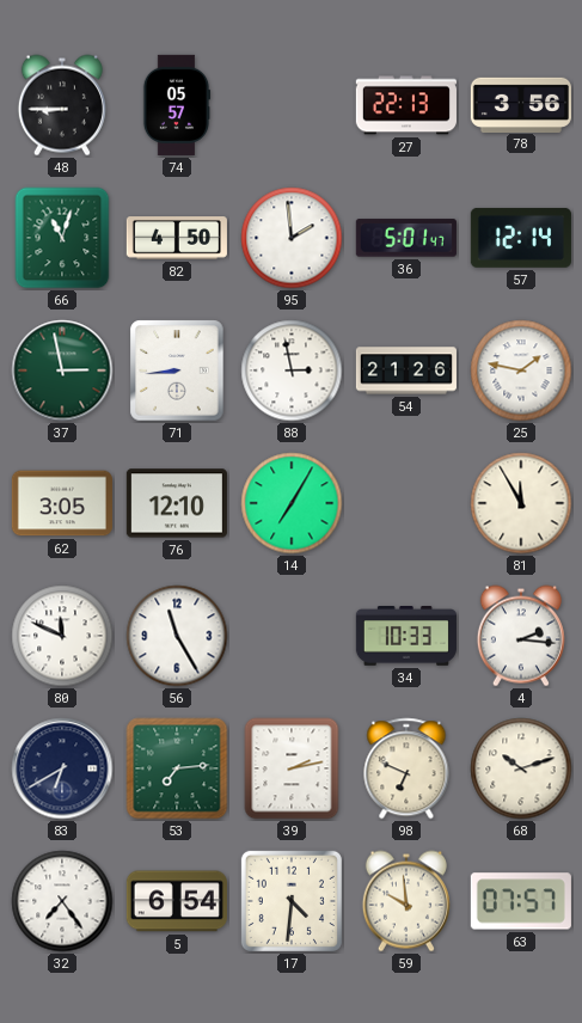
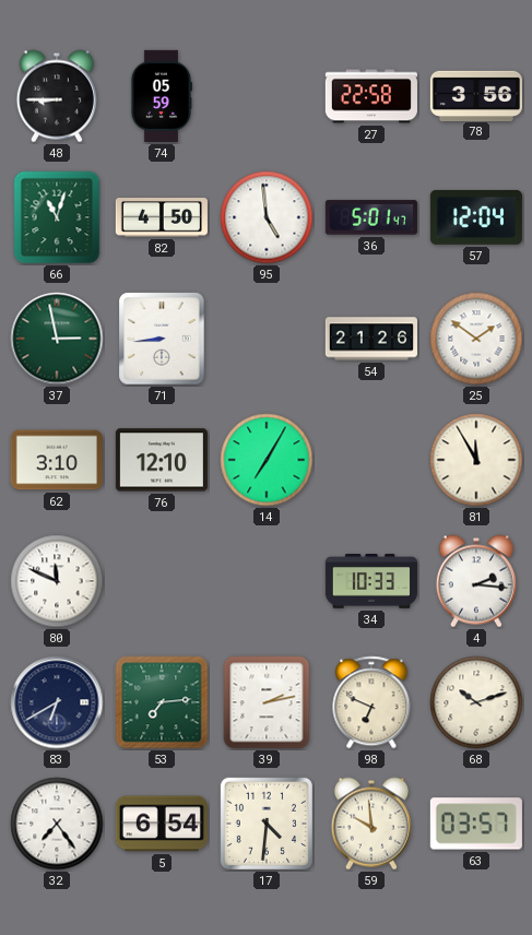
74: 05:57 -> 05:59
27: 22:13 -> 22:58
95: 1:59 -> 4:59
57: 12:14 -> 12:04
88: 2:58 -> none
25: 1:47 -> 1:51
62: 3:05 -> 3:10
56: 11:25 -> none
63: 07:57 -> 03:57
